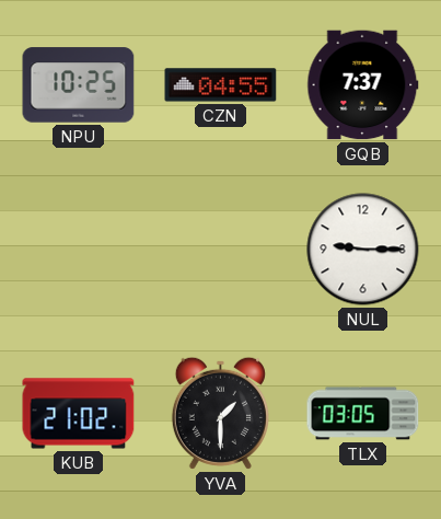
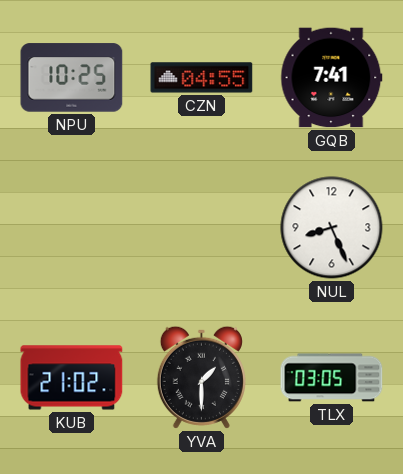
GQB: 7:37 -> 7:41
NUL: 9:15 -> 8:26
